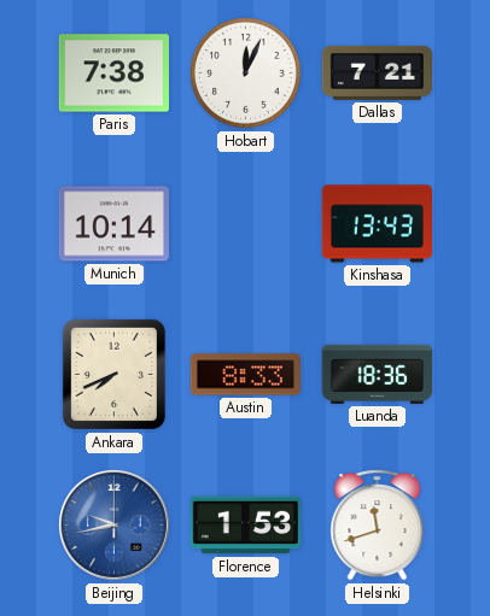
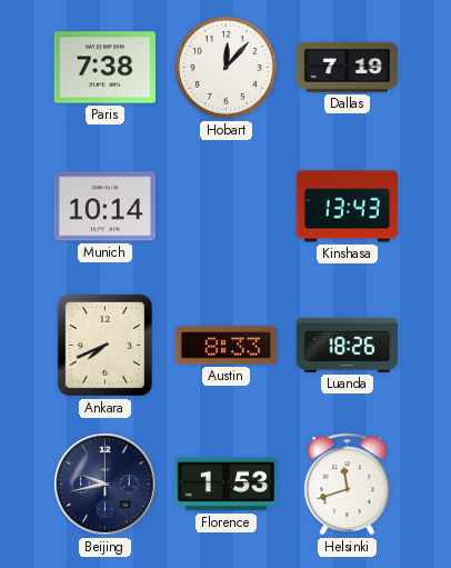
Hobart: 12:04 -> 12:07
Dallas: 7:21 -> 7:19
Luanda: 18:36 -> 18:26
Beijing dial: blue -> navy
